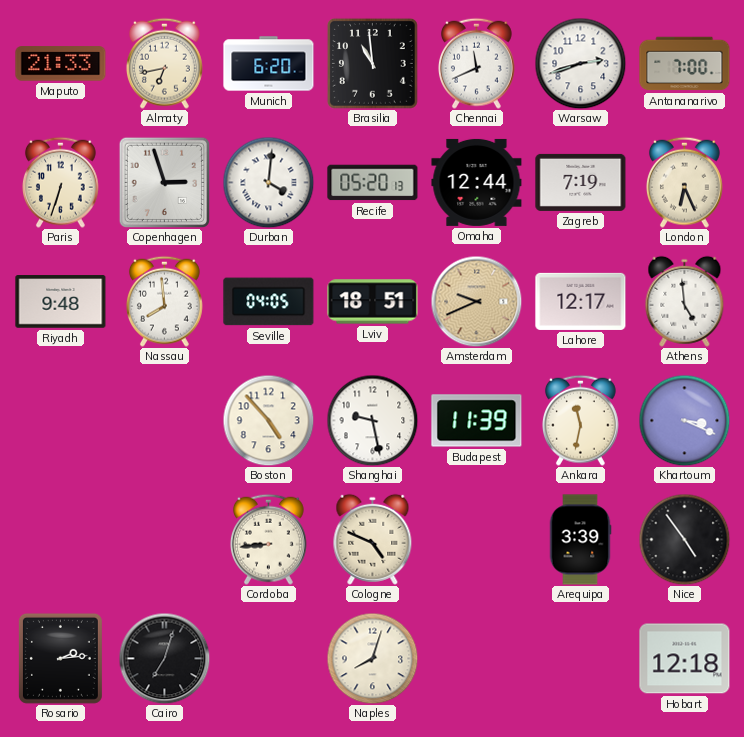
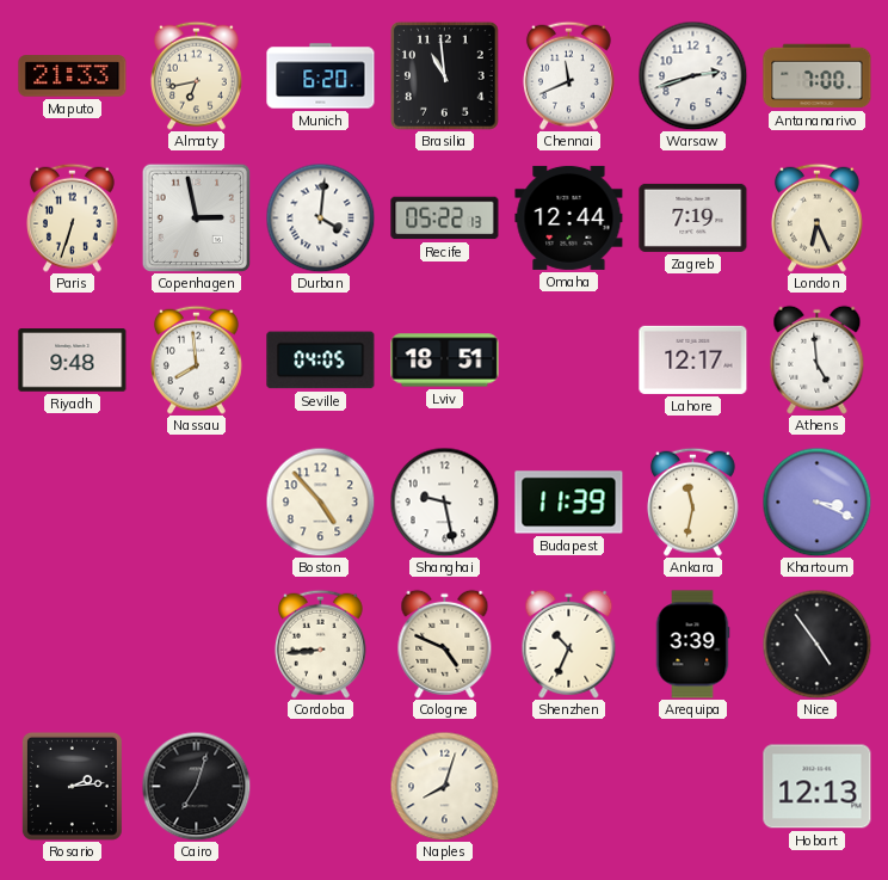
Copenhagen: 2:57 -> 2:58
Recife: 05:20 -> 05:22
Amsterdam: 9:41 -> none
Shenzhen: none -> 10:34
Hobart: 12:18 -> 12:13
